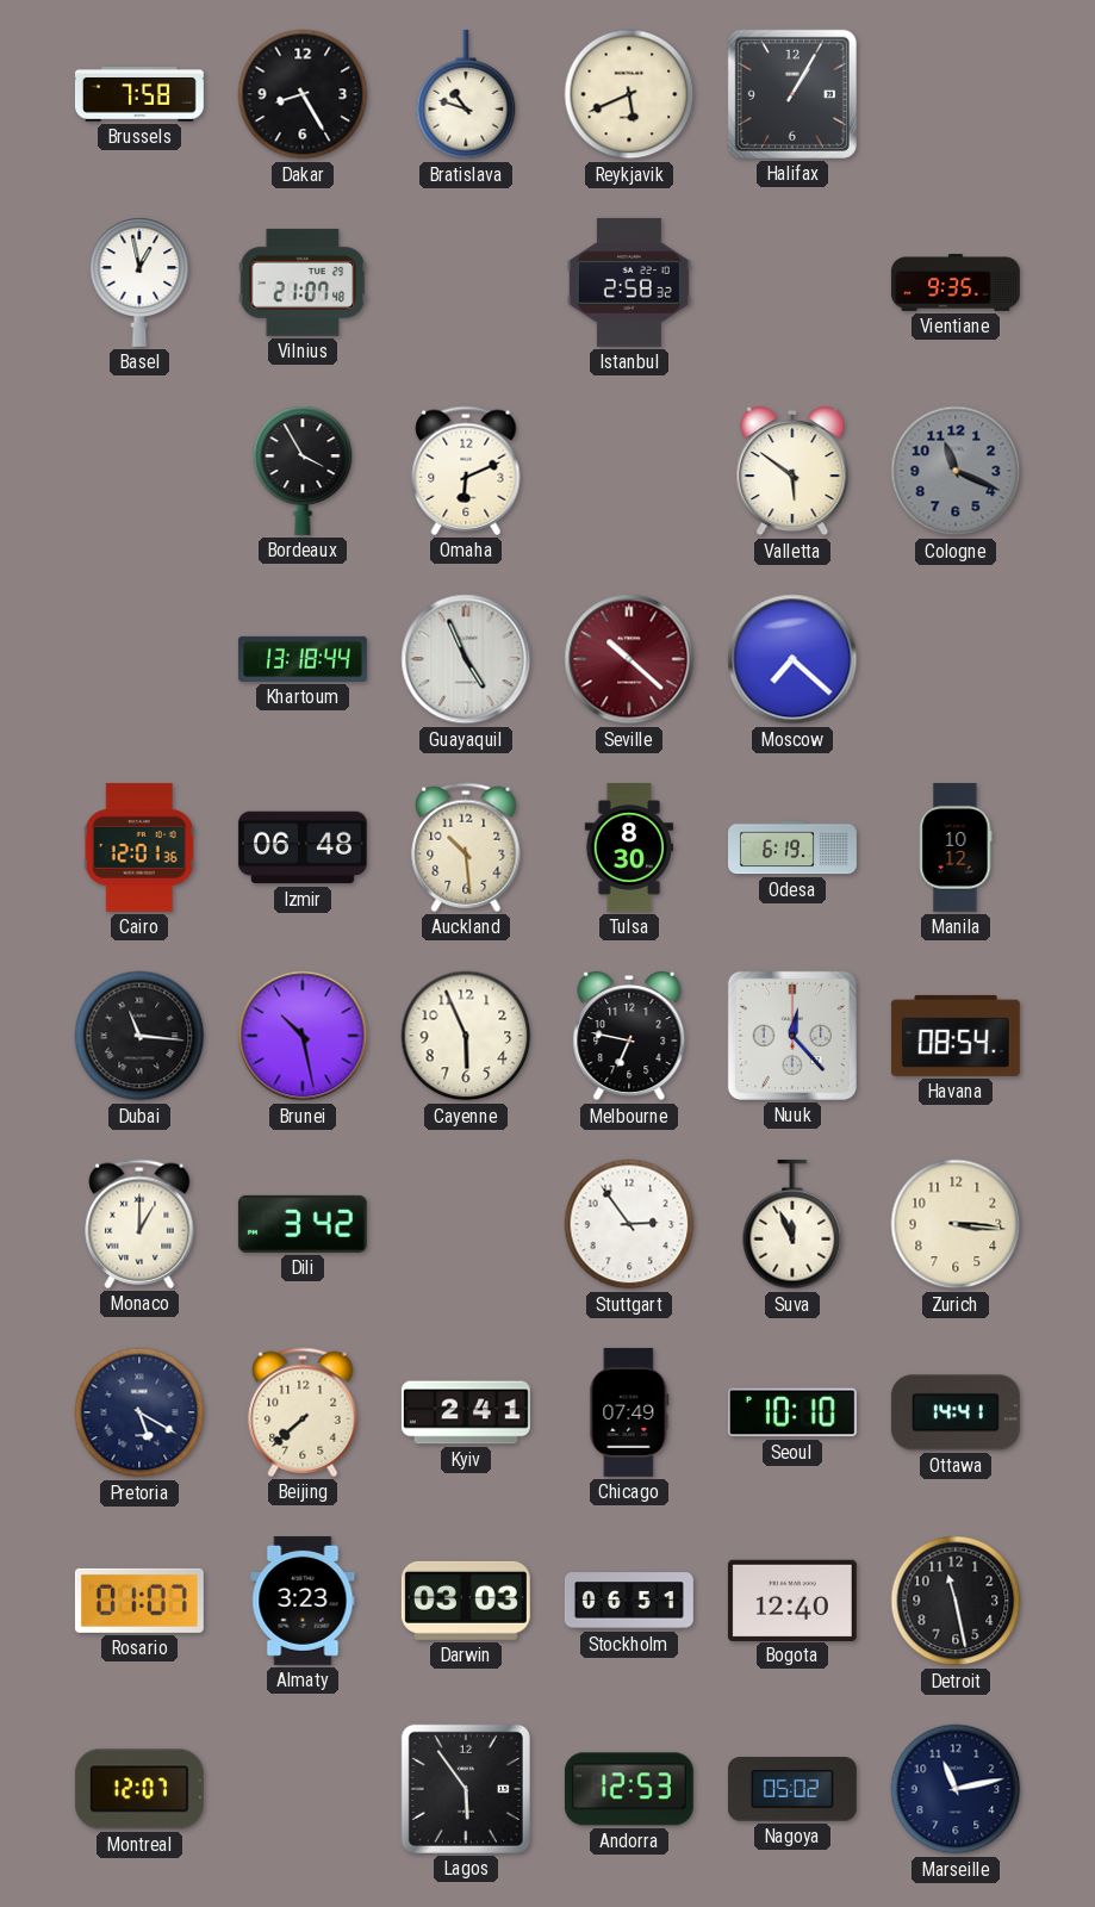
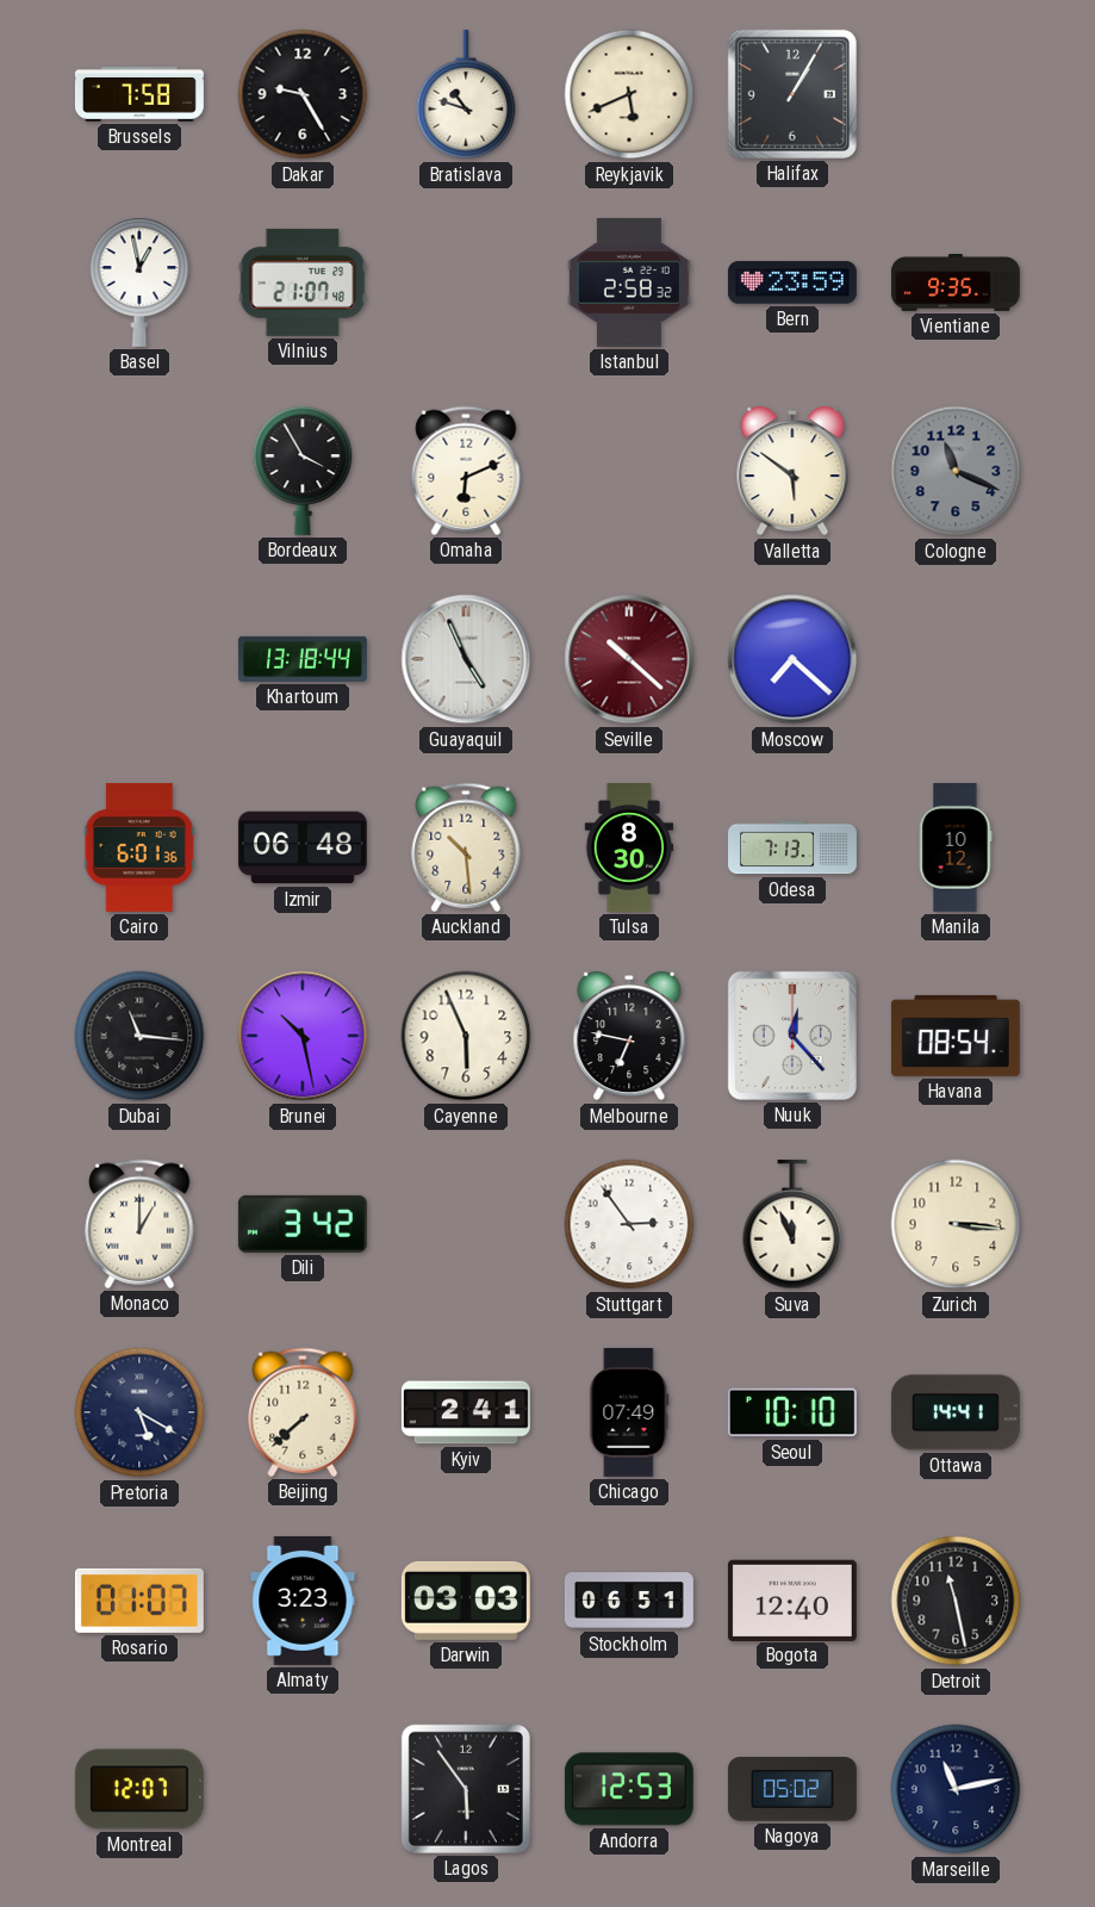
Dakar: 8:25 -> 9:25
Bern: none -> 23:59
Cairo: 12:01 -> 6:01
Odesa: 6:19 -> 7:13
